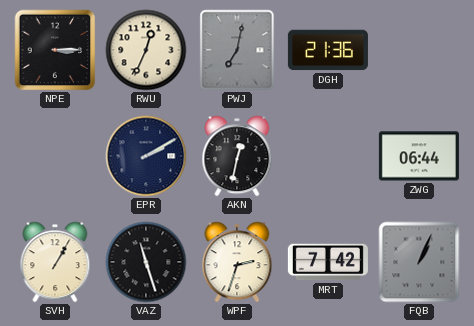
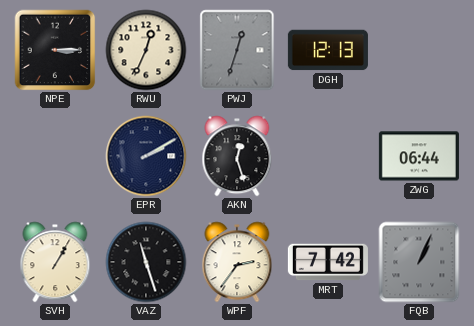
PWJ: 7:02 -> 12:33
DGH: 21:36 -> 12:13
AKN: 12:32 -> 12:27
WPF: 2:33 -> 2:36
